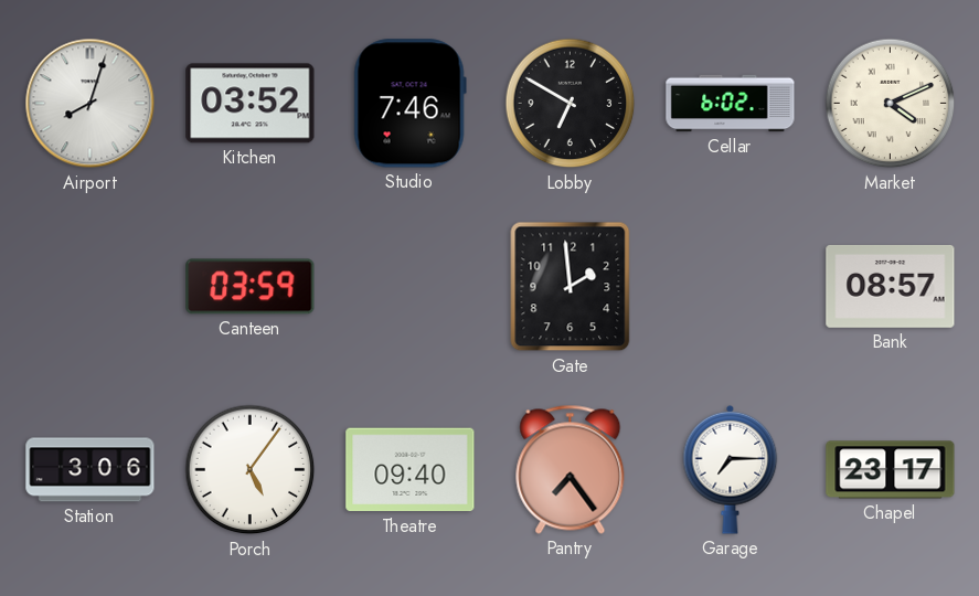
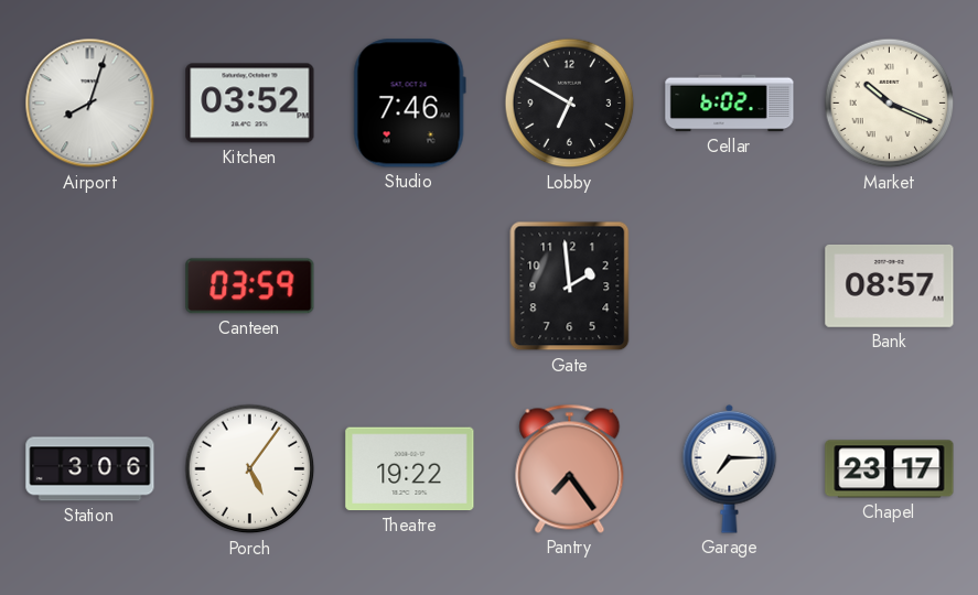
Market: 4:11 -> 10:19
Theatre: 09:40 -> 19:22
